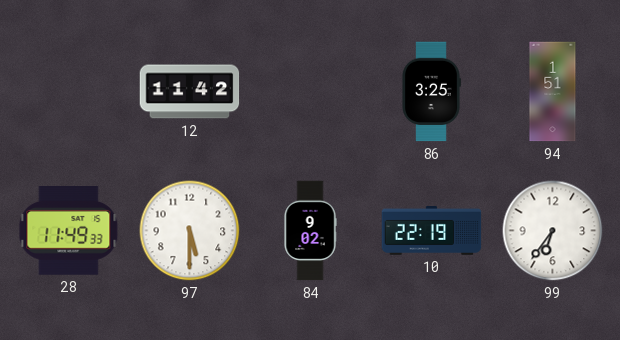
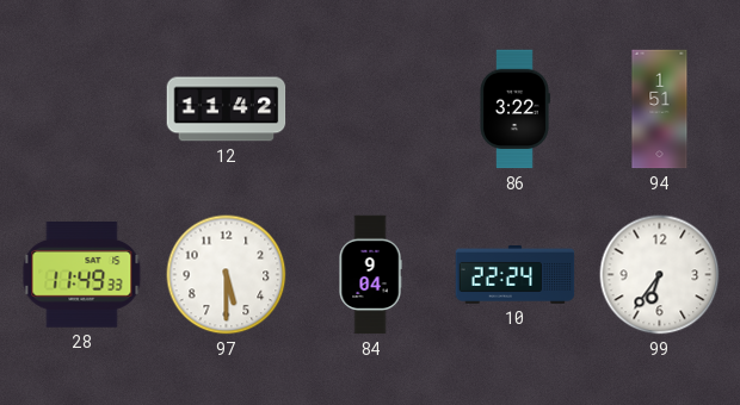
86: 3:25 -> 3:22
84: 9:02 -> 9:04
10: 22:19 -> 22:24
